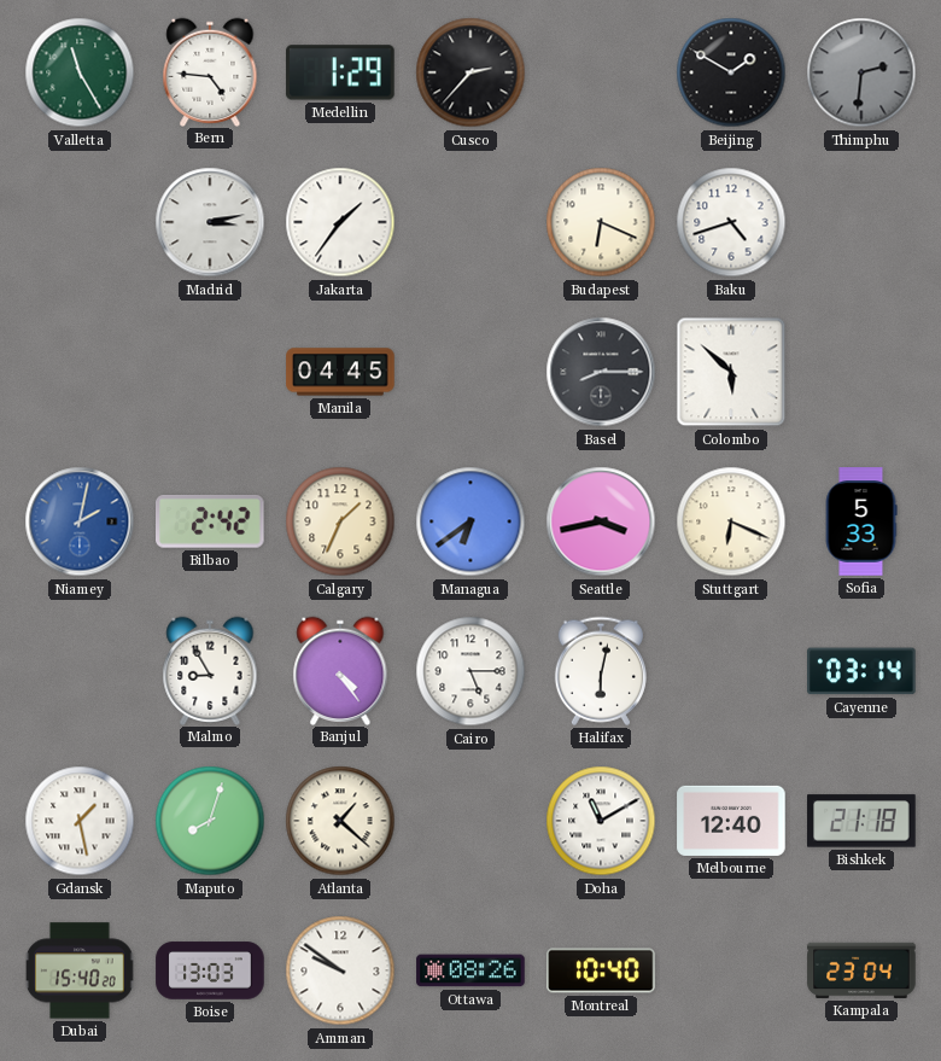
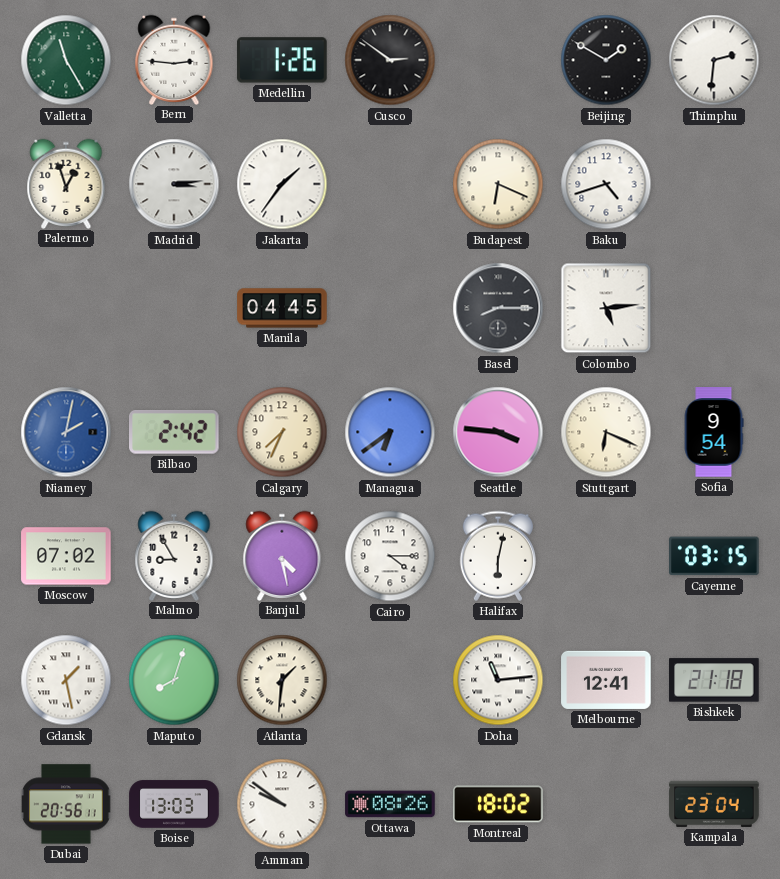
Bern: 4:46 -> 2:46
Medellin: 1:29 -> 1:26
Cusco: 2:37 -> 2:51
Thimphu dial: grey -> white
Palermo: none -> 12:57
Madrid: 3:13 -> 3:14
Colombo: 5:52 -> 5:14
Calgary: 1:34 -> 7:34
Seattle: 3:43 -> 3:46
Sofia: 5:33 -> 9:54
Moscow: none -> 07:02
Banjul: 4:24 -> 4:28
Cairo: 5:15 -> 4:15
Cayenne: 03:14 -> 03:15
Atlanta: 1:22 -> 1:31
Doha: 11:10 -> 11:14
Melbourne: 12:40 -> 12:41
Dubai: 15:40 -> 20:56
Montreal: 10:40 -> 18:02
